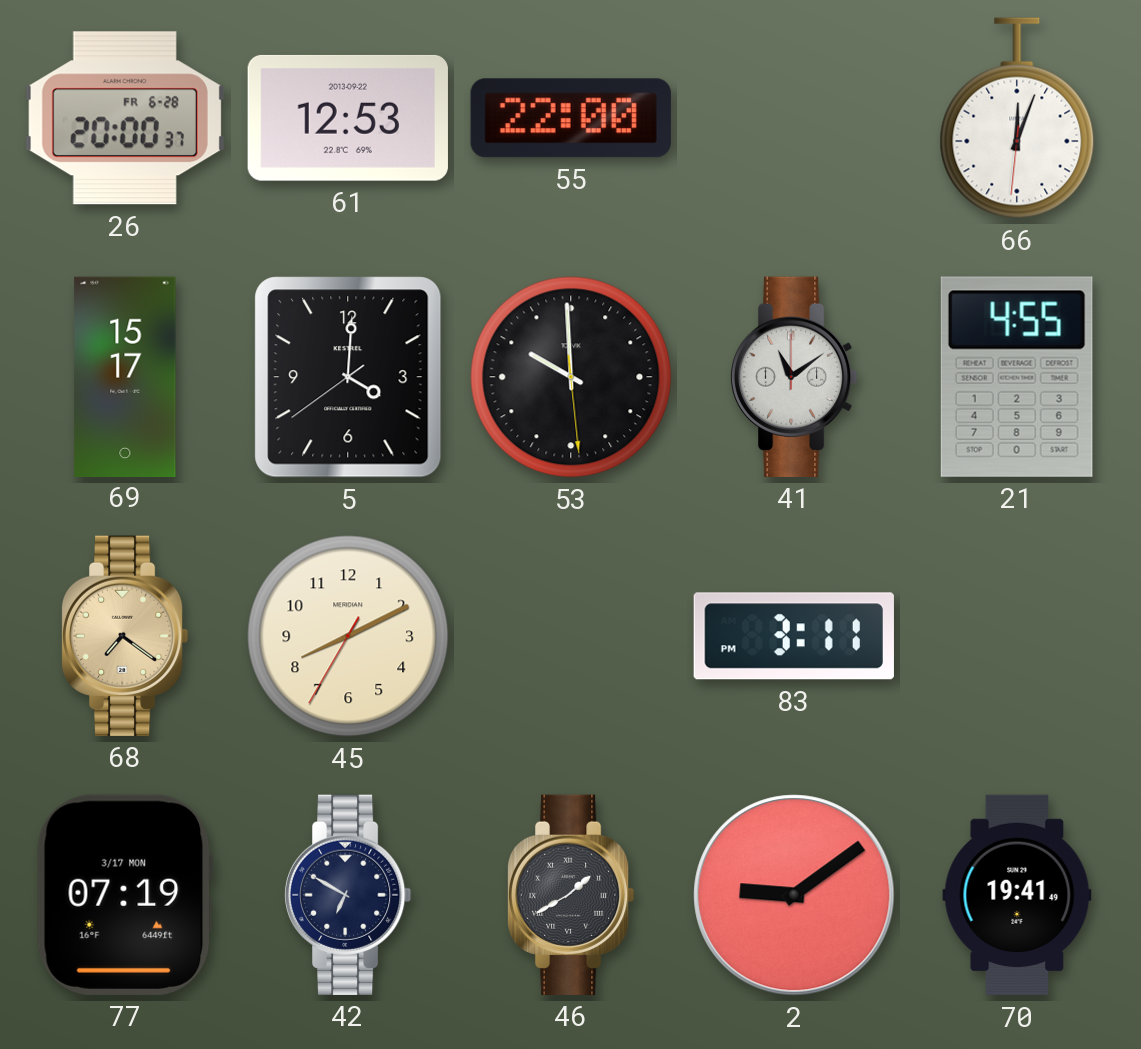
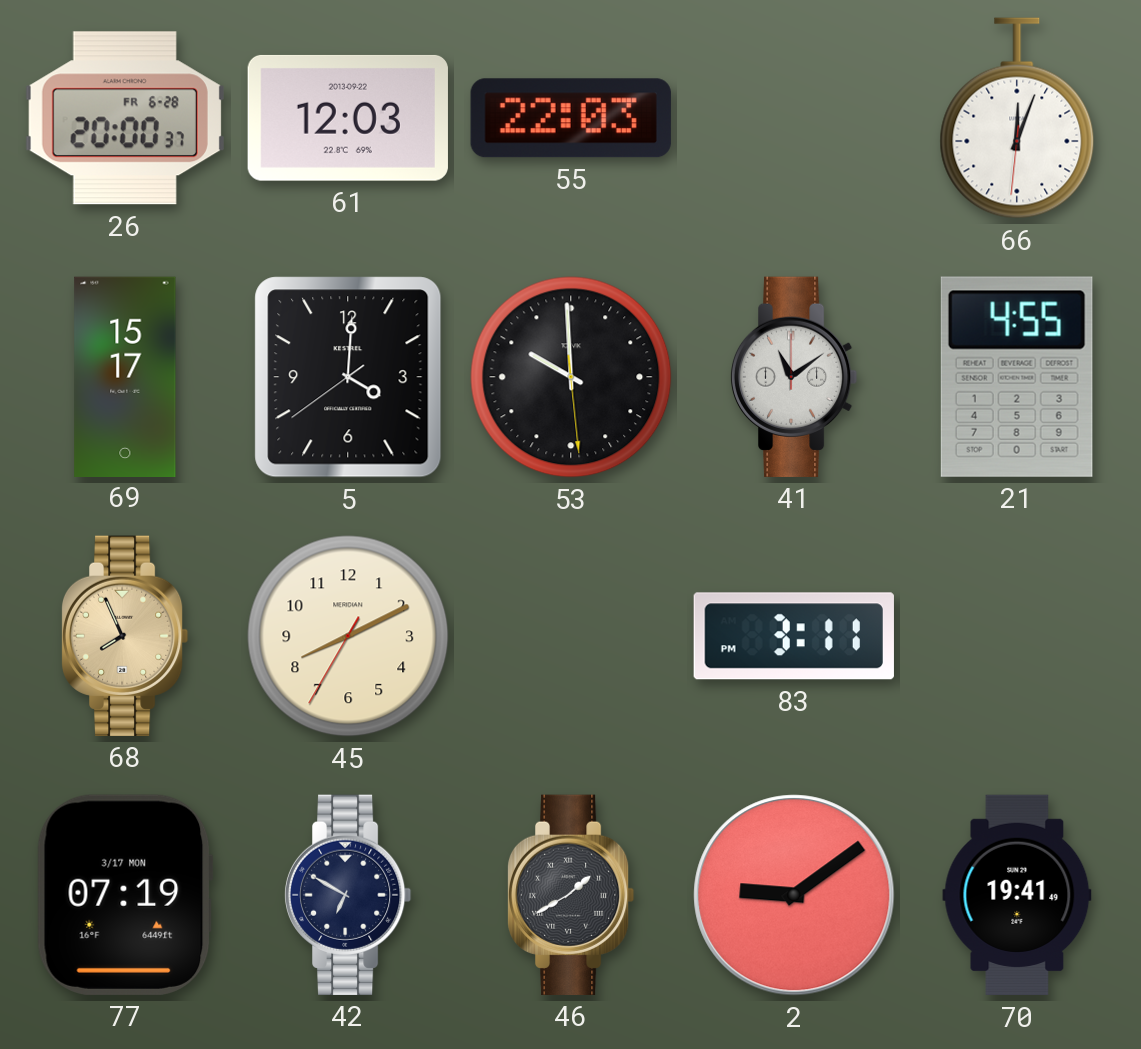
61: 12:53 -> 12:03
55: 22:00 -> 22:03
68: 7:21 -> 7:56
